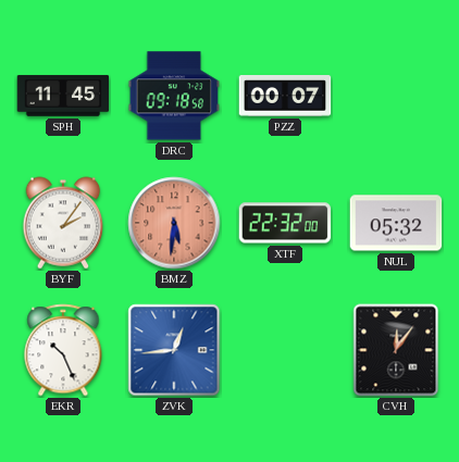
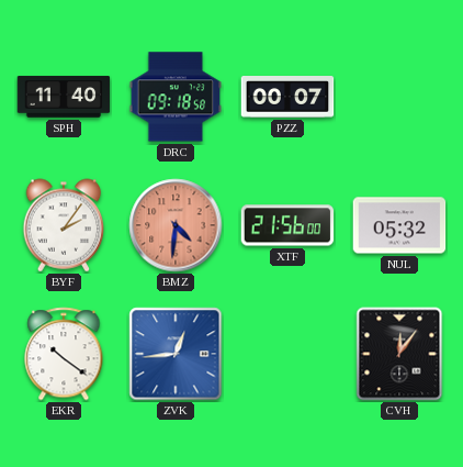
SPH: 11:45 -> 11:40
BMZ: 5:31 -> 4:31
XTF: 22:32 -> 21:56
EKR: 10:26 -> 10:21
